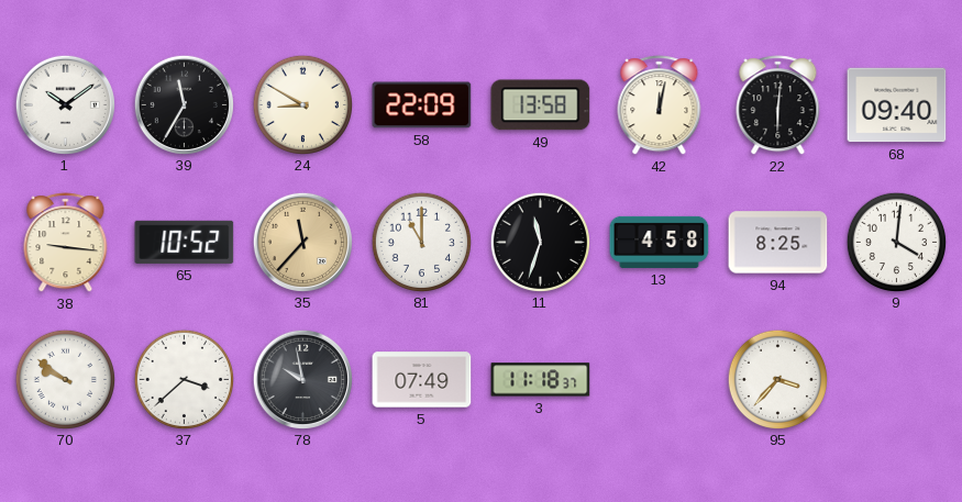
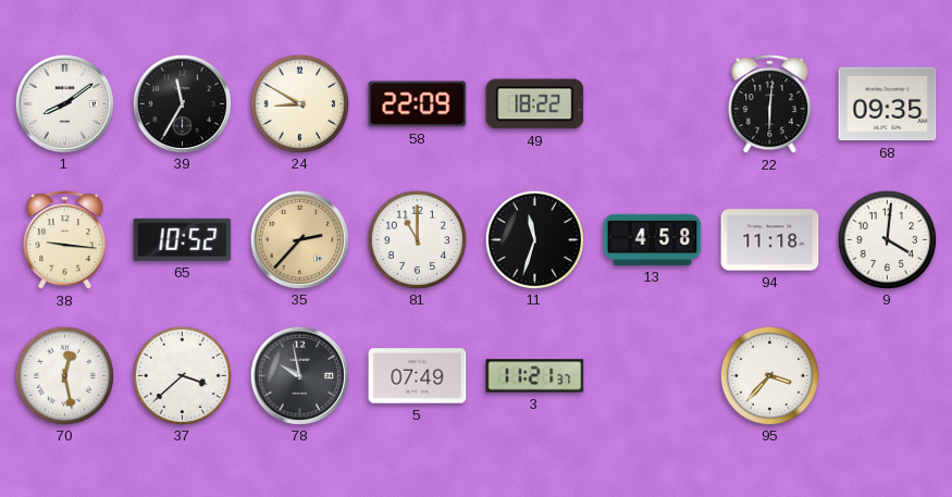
1: 10:09 -> 8:09
49: 13:58 -> 18:22
42: 12:02 -> none
68: 09:40 -> 09:35
35: 11:37 -> 2:37
94: 8:25 -> 11:18
70: 9:51 -> 12:28
3: 11:18 -> 11:21
